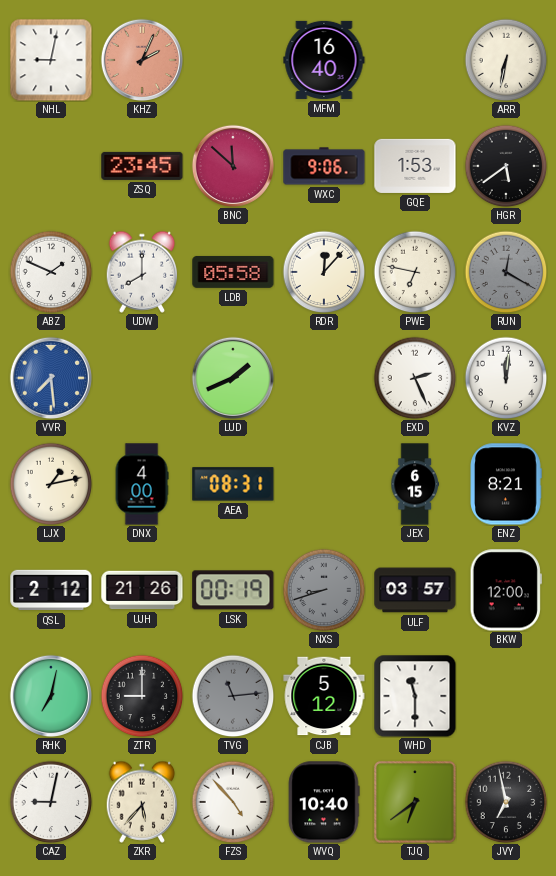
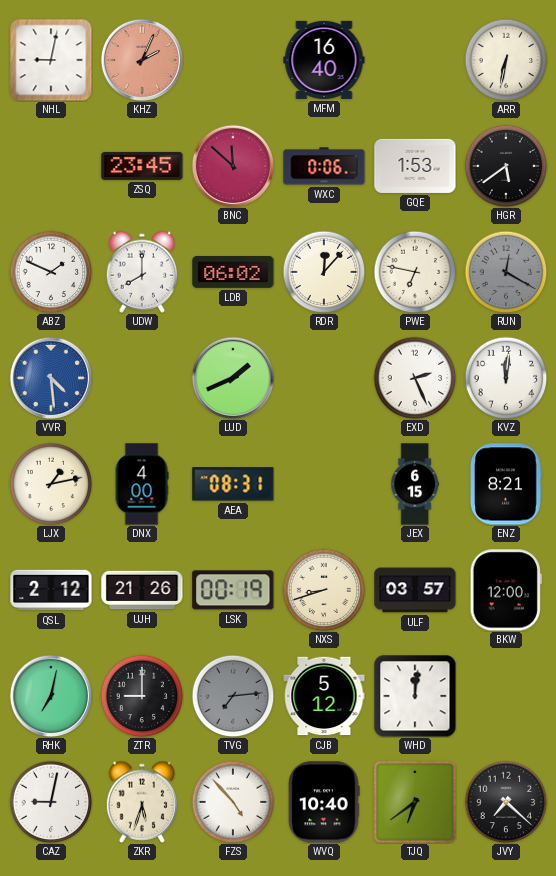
WXC: 9:06 -> 0:06
LDB: 05:58 -> 06:02
VVR: 7:29 -> 4:29
NXS dial: grey -> cream
TVG: 11:14 -> 7:14
WHD: 11:30 -> 12:01
ZKR: 5:37 -> 5:33
JVY: 6:58 -> 7:22
